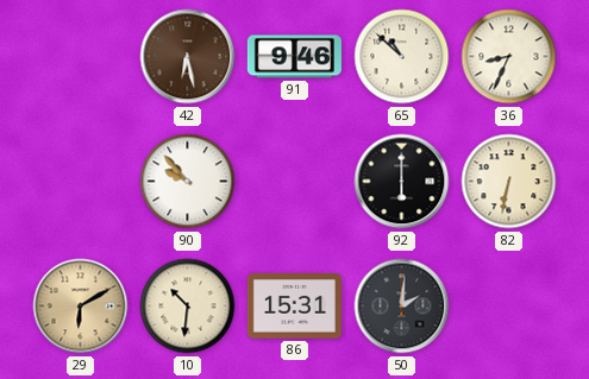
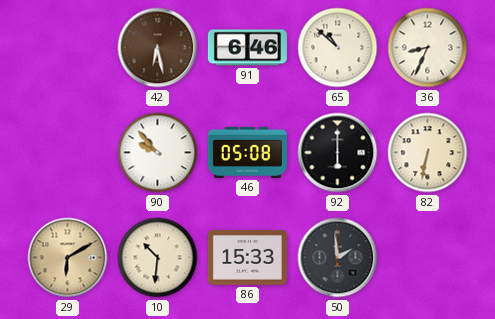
91: 9:46 -> 6:46
46: none -> 05:08
86: 15:31 -> 15:33
50: 2:01 -> 1:59
